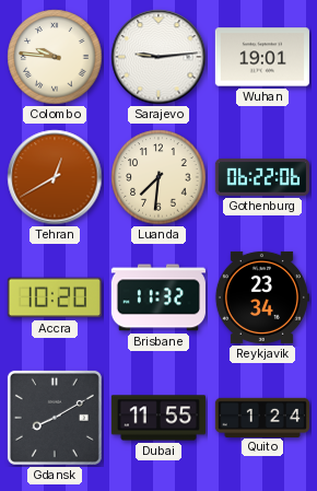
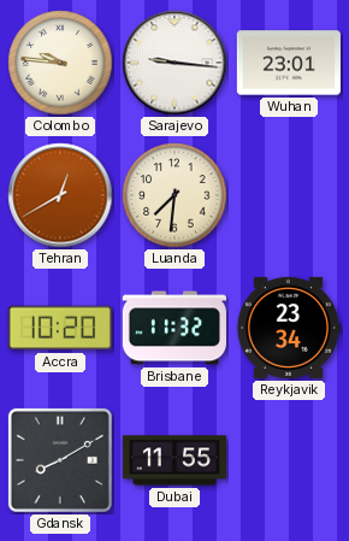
Sarajevo: 9:14 -> 9:16
Wuhan: 19:01 -> 23:01
Gothenburg: 06:22 -> none
Quito: 1:24 -> none
